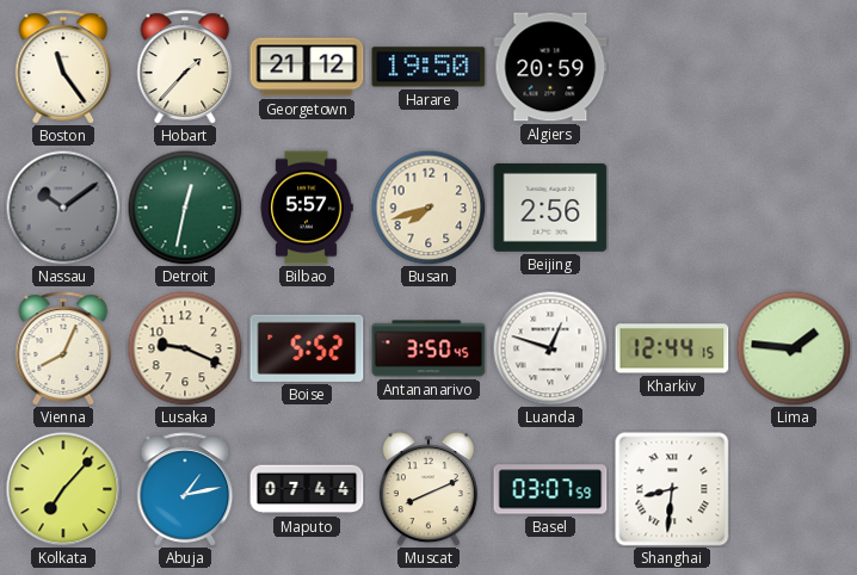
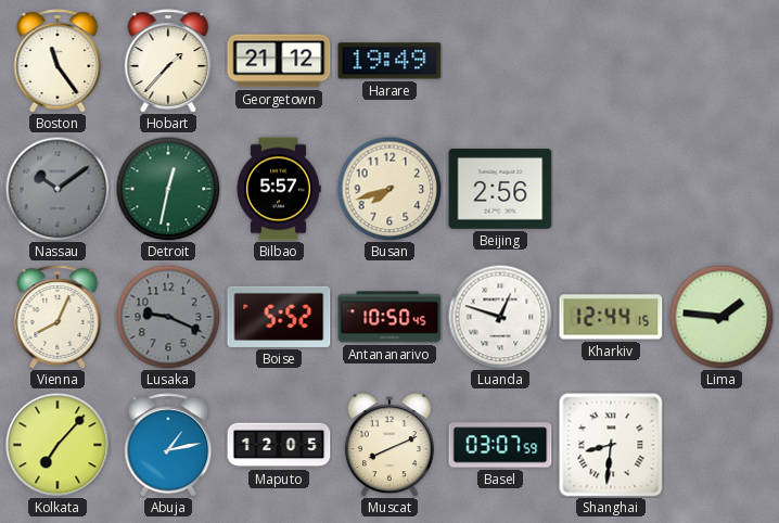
Harare: 19:50 -> 19:49
Algiers: 20:59 -> none
Lusaka dial: cream -> grey
Antananarivo: 3:50 -> 10:50
Maputo: 07:44 -> 12:05
